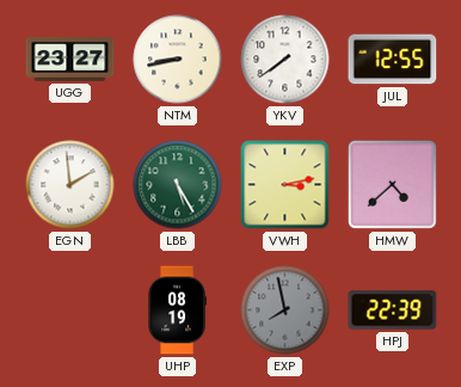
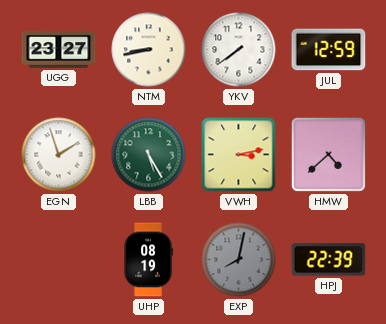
JUL: 12:55 -> 12:59
EGN: 1:59 -> 1:57
EXP: 7:58 -> 8:02
